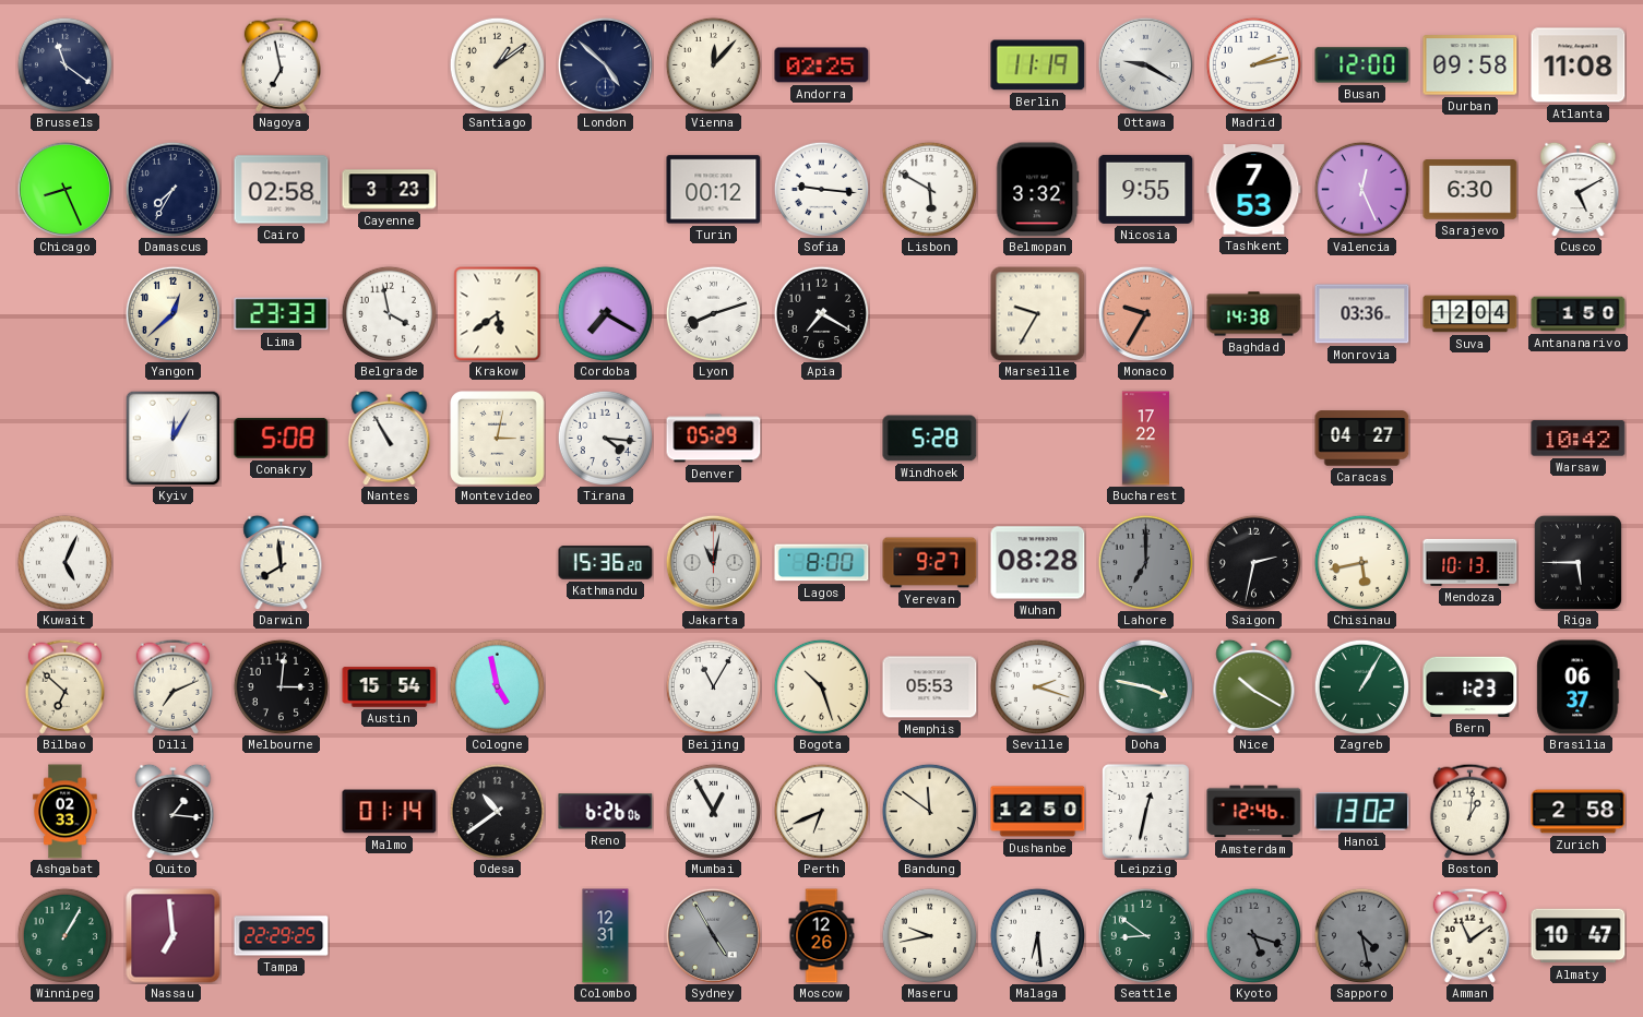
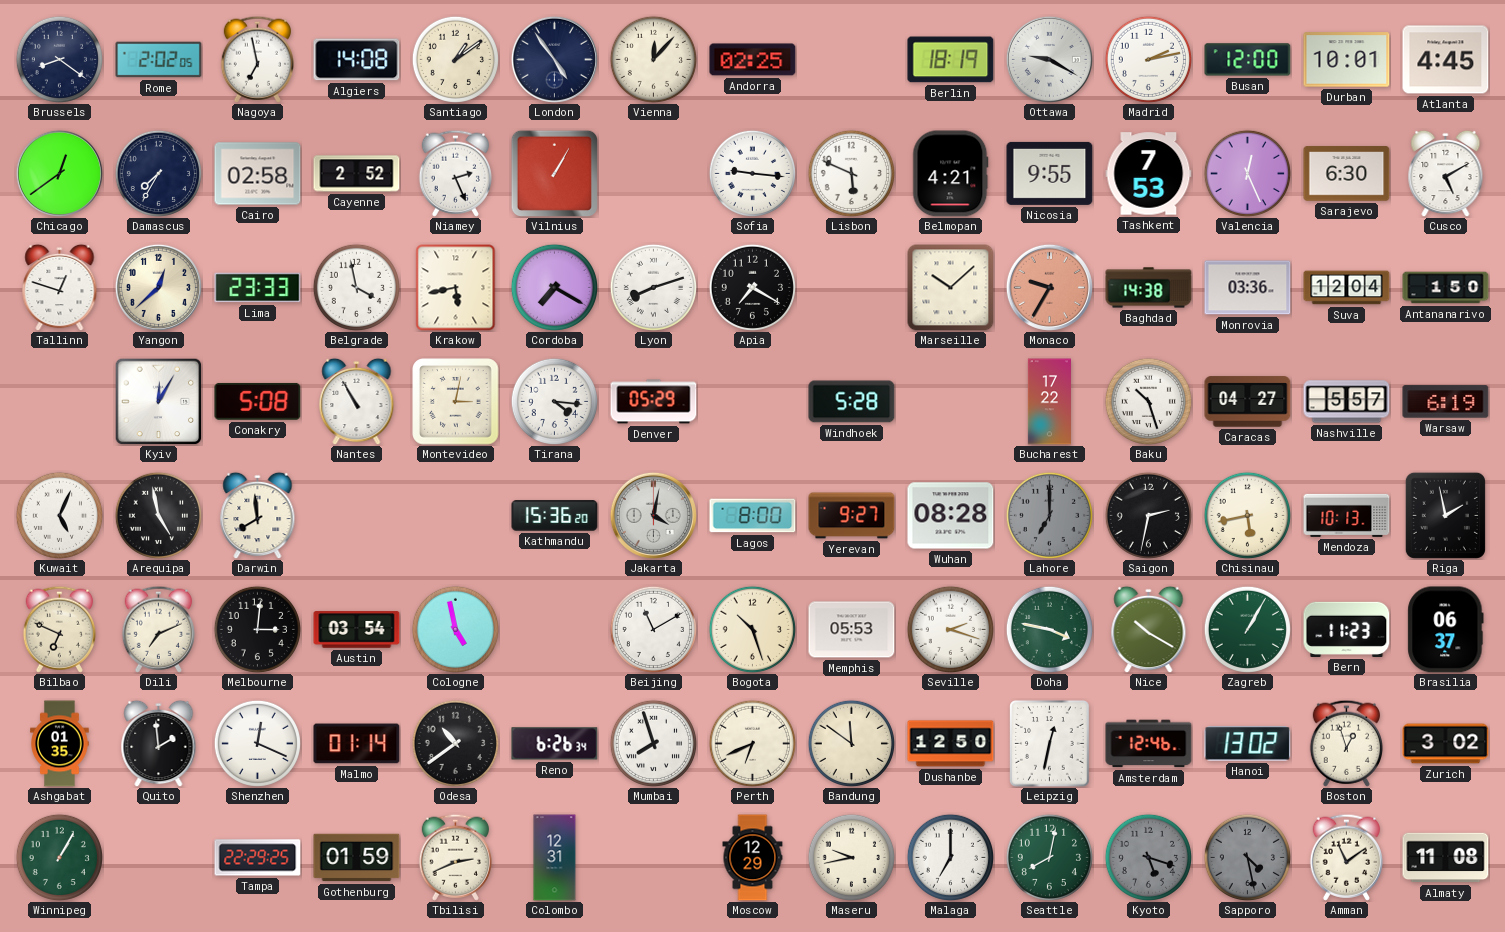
Brussels: 11:21 -> 8:21
Rome: none -> 2:02
Algiers: none -> 14:08
London: 4:52 -> 4:54
Berlin: 11:19 -> 18:19
Durban: 09:58 -> 10:01
Atlanta: 11:08 -> 4:45
Chicago: 8:26 -> 12:39
Cayenne: 3:23 -> 2:52
Niamey: none -> 2:26
Vilnius: none -> 1:05
Turin: 00:12 -> none
Lisbon: 5:50 -> 5:49
Belmopan: 3:32 -> 4:21
Tallinn: none -> 12:48
Krakow: 5:39 -> 5:43
Marseille: 9:35 -> 10:08
Baku: none -> 10:27
Nashville: none -> 5:57
Warsaw: 10:42 -> 6:19
Arequipa: none -> 4:58
Jakarta: 11:02 -> 4:02
Riga: 5:45 -> 1:58
Bilbao: 6:52 -> 6:49
Austin: 15:54 -> 03:54
Beijing: 11:05 -> 11:10
Bern: 1:23 -> 11:23
Ashgabat: 02:33 -> 01:35
Quito: 1:16 -> 1:59
Shenzhen: none -> 12:19
Reno: 6:26:06 -> 6:26:34
Mumbai: 12:55 -> 7:57
Boston: 1:01 -> 12:57
Zurich: 2:58 -> 3:02
Nassau: 6:59 -> none
Gothenburg: none -> 01:59
Tbilisi: none -> 2:41
Sydney: 4:55 -> none
Moscow: 12:26 -> 12:29
Malaga: 6:29 -> 7:00
Seattle: 8:51 -> 8:02
Almaty: 10:47 -> 11:08
